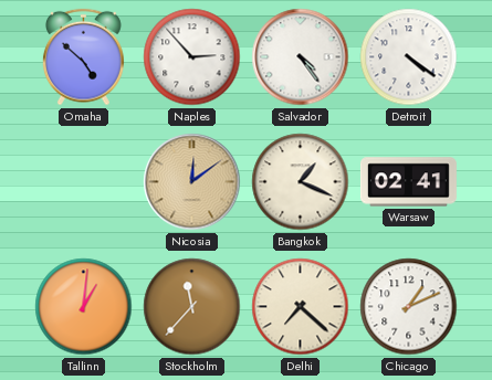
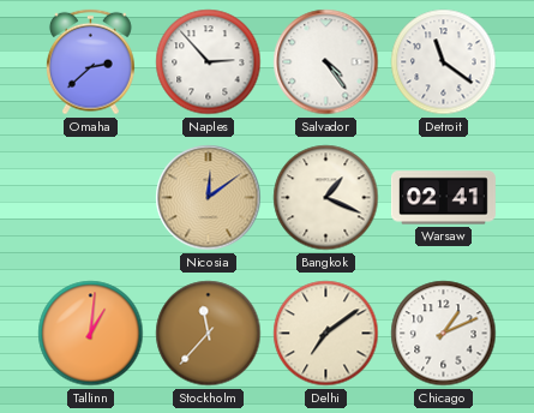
Omaha: 4:52 -> 2:38
Detroit: 4:21 -> 11:21
Delhi: 7:22 -> 7:09
